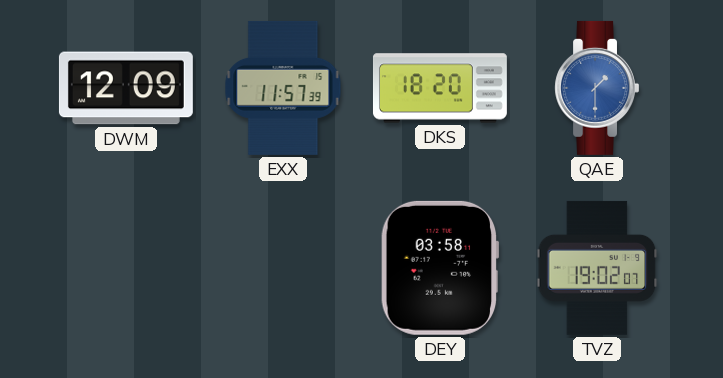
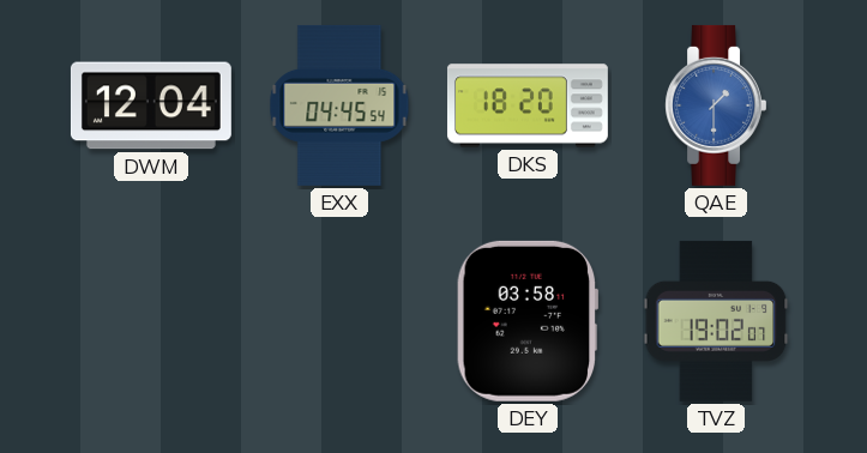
DWM: 12:09 -> 12:04
EXX: 11:57 -> 04:45
